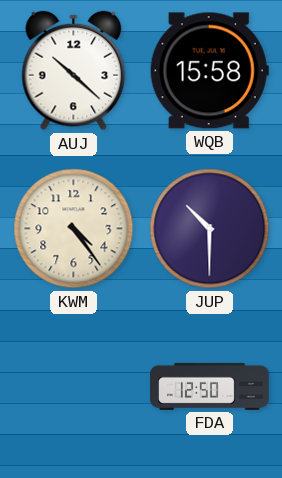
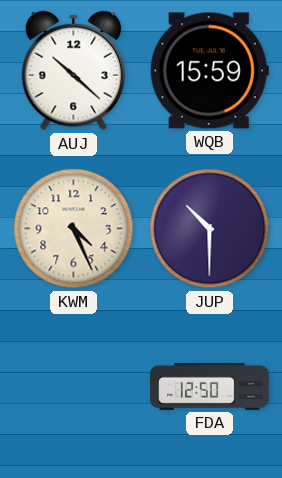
WQB: 15:58 -> 15:59
KWM: 4:24 -> 4:26
